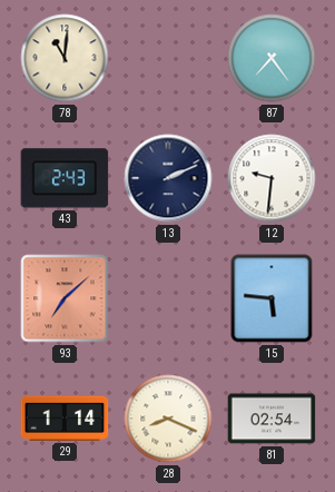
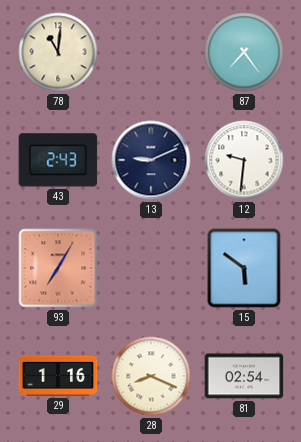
13: 2:11 -> 9:11
93: 7:08 -> 7:05
15: 5:46 -> 5:51
29: 1:14 -> 1:16
